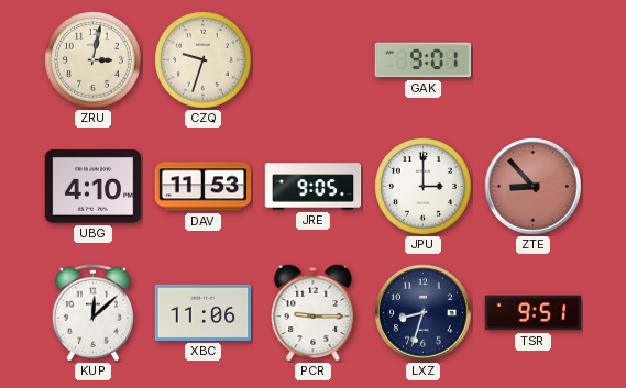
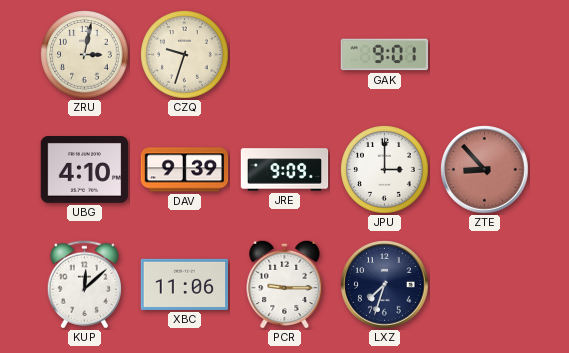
DAV: 11:53 -> 9:39
JRE: 9:05 -> 9:09
LXZ: 8:33 -> 7:33
TSR: 9:51 -> none
